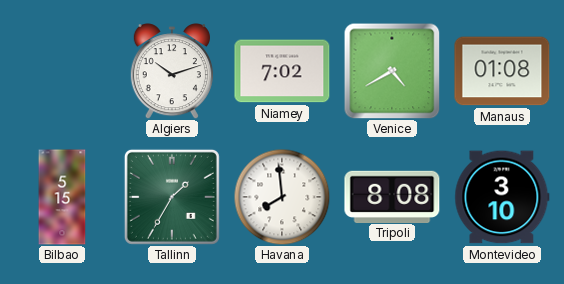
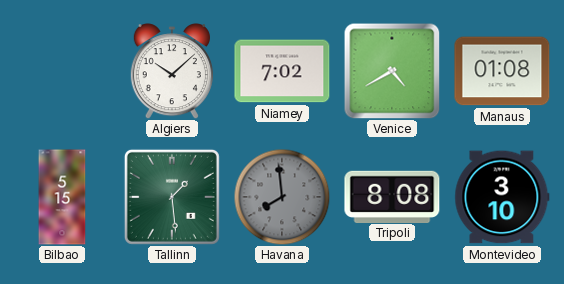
Algiers: 10:12 -> 10:08
Tallinn: 1:35 -> 1:29
Havana dial: white -> grey
